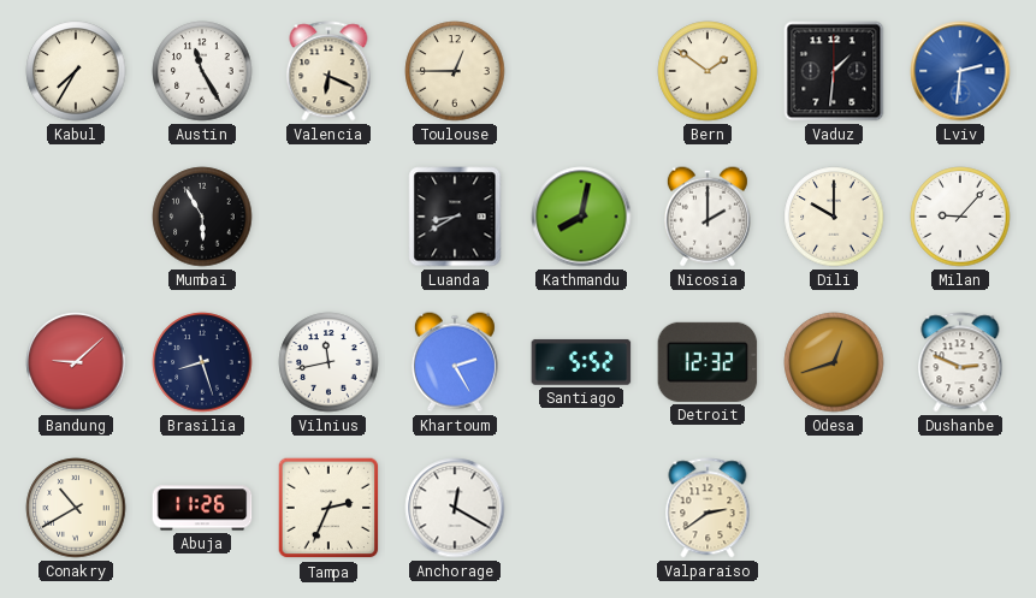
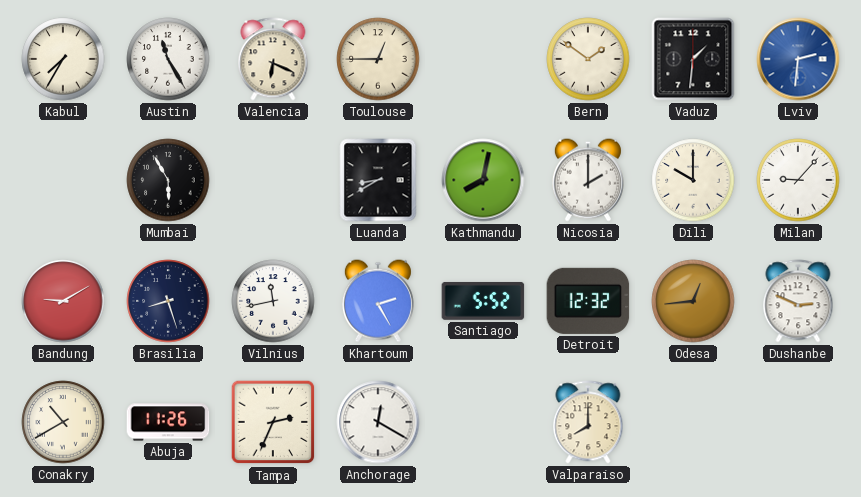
Bandung: 9:08 -> 9:10
Odesa: 12:42 -> 12:44
Valparaiso: 2:39 -> 8:00
